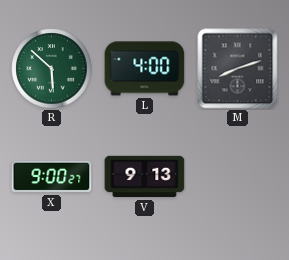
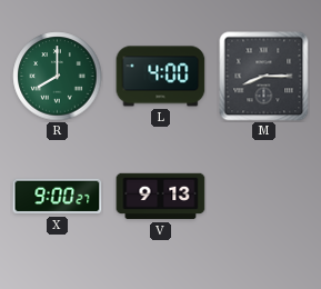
R: 5:52 -> 8:00
M: 8:12 -> 8:15
